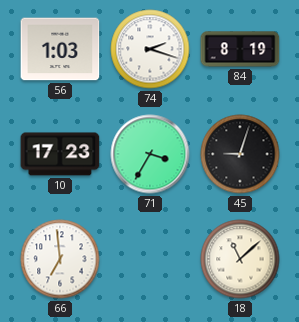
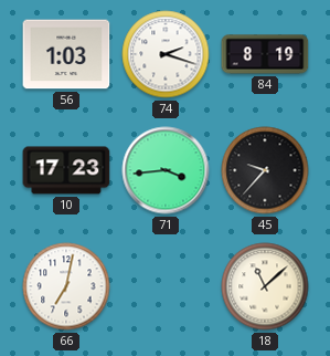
71: 3:35 -> 3:44
45: 9:03 -> 9:37
66: 6:59 -> 7:02
